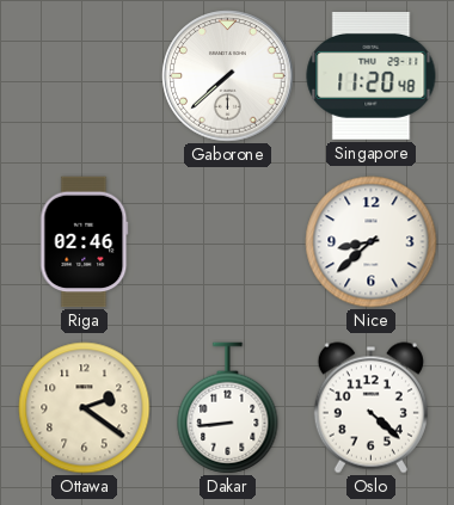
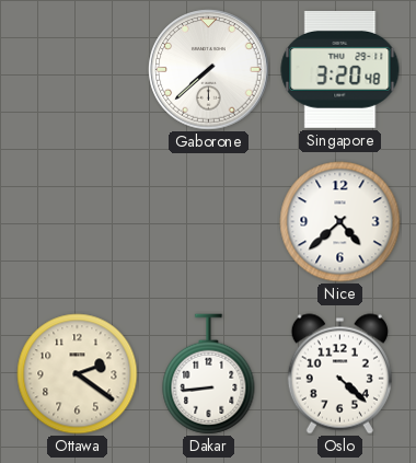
Singapore: 11:20 -> 3:20
Riga: 02:46 -> none
Nice: 8:38 -> 4:38
